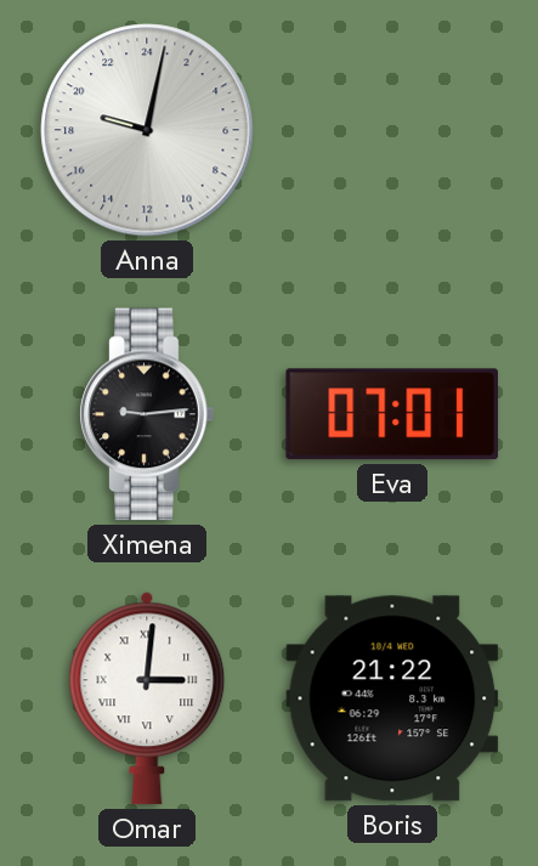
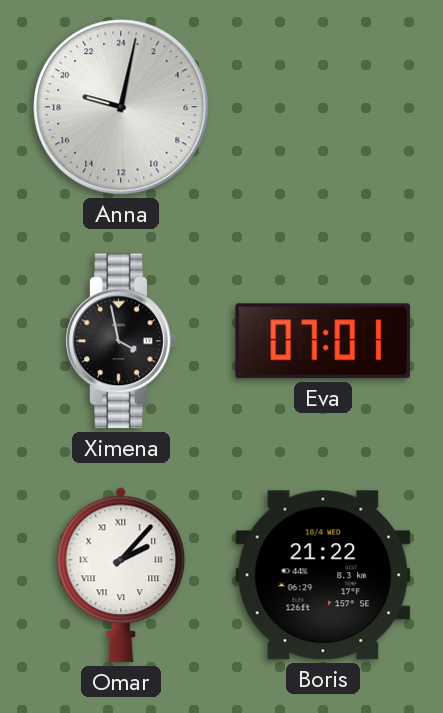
Ximena: 9:14 -> 3:58
Omar: 3:01 -> 2:07
